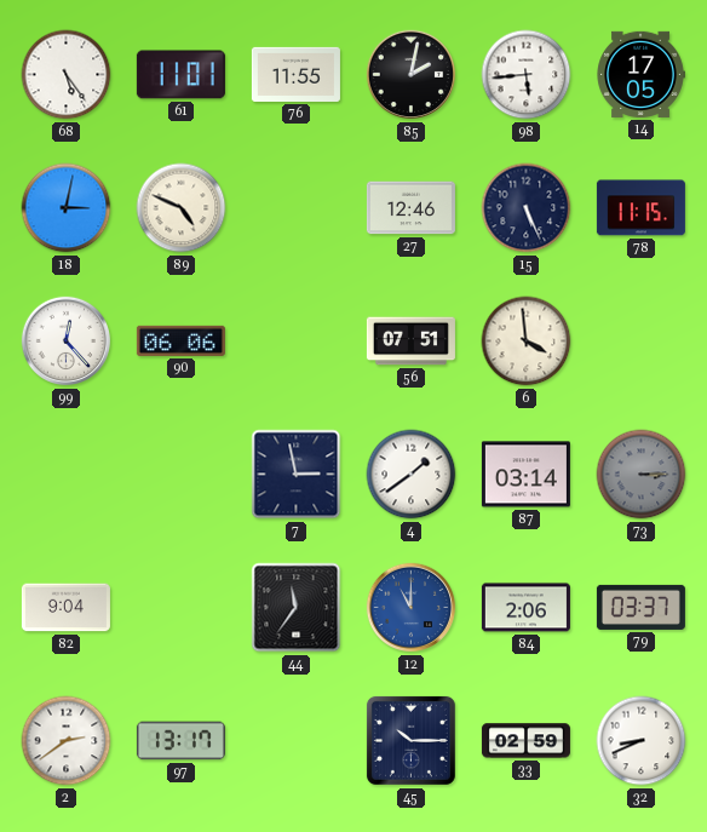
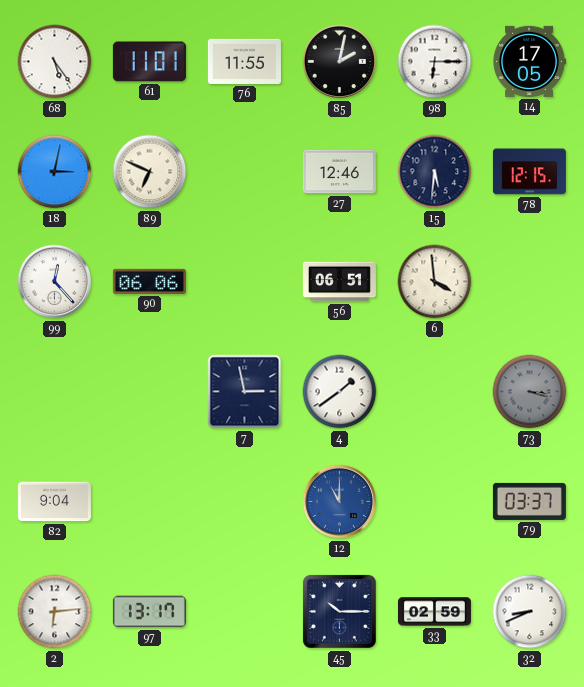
98: 5:44 -> 6:15
89: 4:49 -> 6:49
15: 5:26 -> 5:31
78: 11:15 -> 12:15
56: 07:51 -> 06:51
87: 03:14 -> none
73: 3:15 -> 3:17
44: 11:36 -> none
84: 2:06 -> none
2: 2:39 -> 6:14
